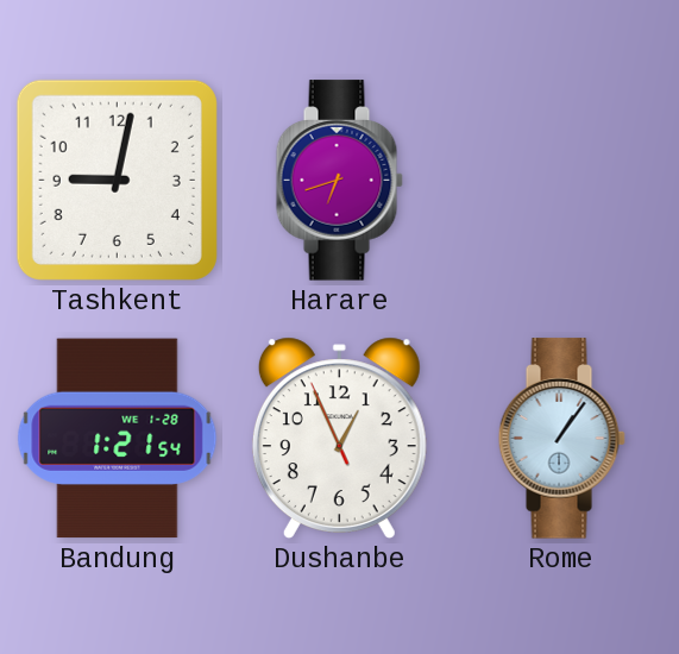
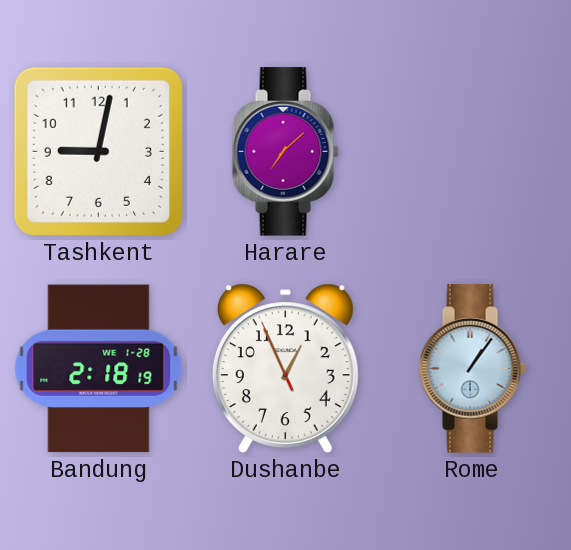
Harare: 6:42 -> 7:08
Bandung: 1:21 -> 2:18
